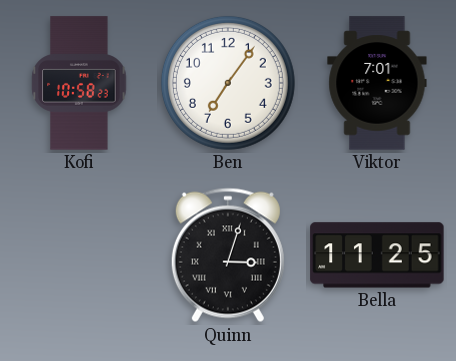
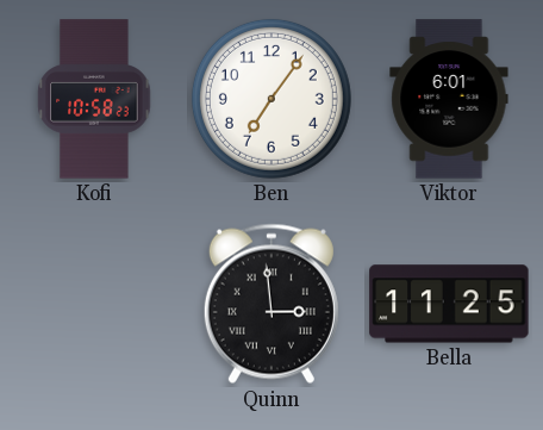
Viktor: 7:01 -> 6:01
Quinn: 3:03 -> 2:59
